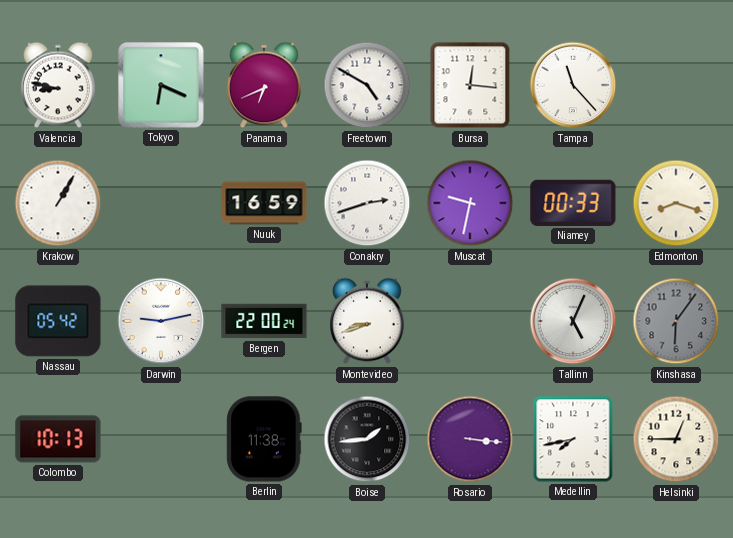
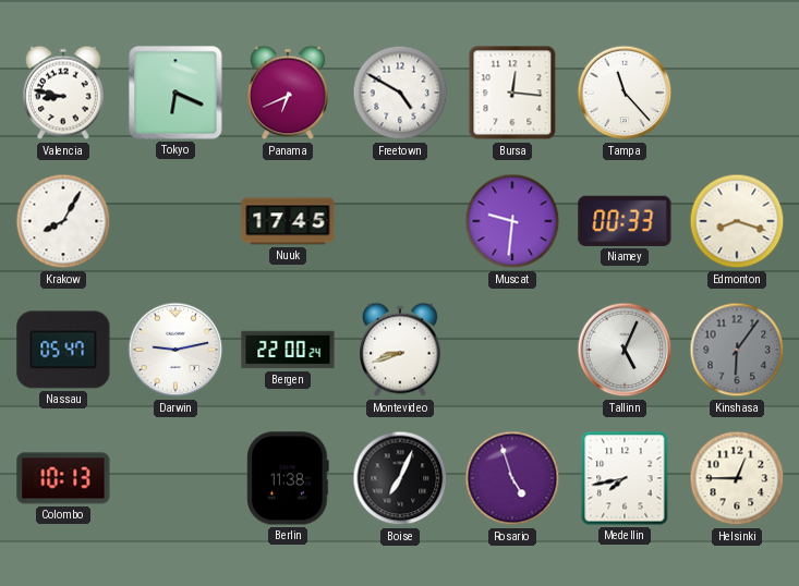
Krakow: 1:05 -> 8:05
Nuuk: 16:59 -> 17:45
Conakry: 2:42 -> none
Muscat: 9:32 -> 9:31
Nassau: 05:42 -> 05:47
Boise: 1:44 -> 7:04
Rosario: 3:16 -> 4:57
